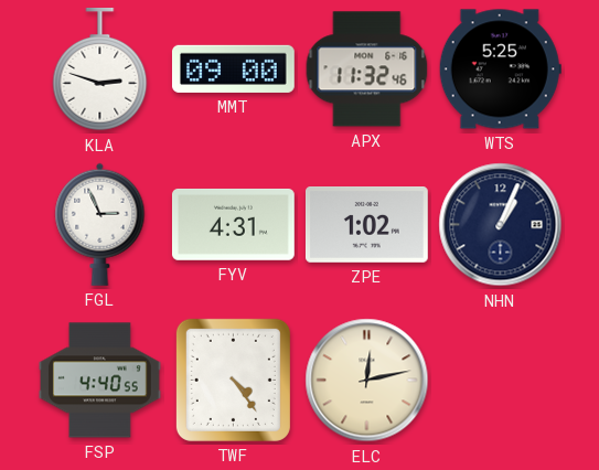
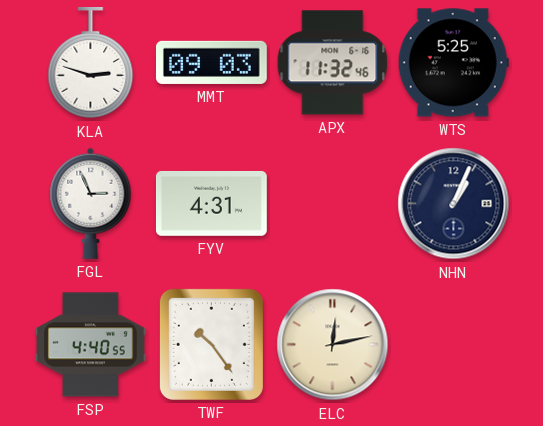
MMT: 09:00 -> 09:03
ZPE: 1:02 -> none
TWF: 4:24 -> 10:24
